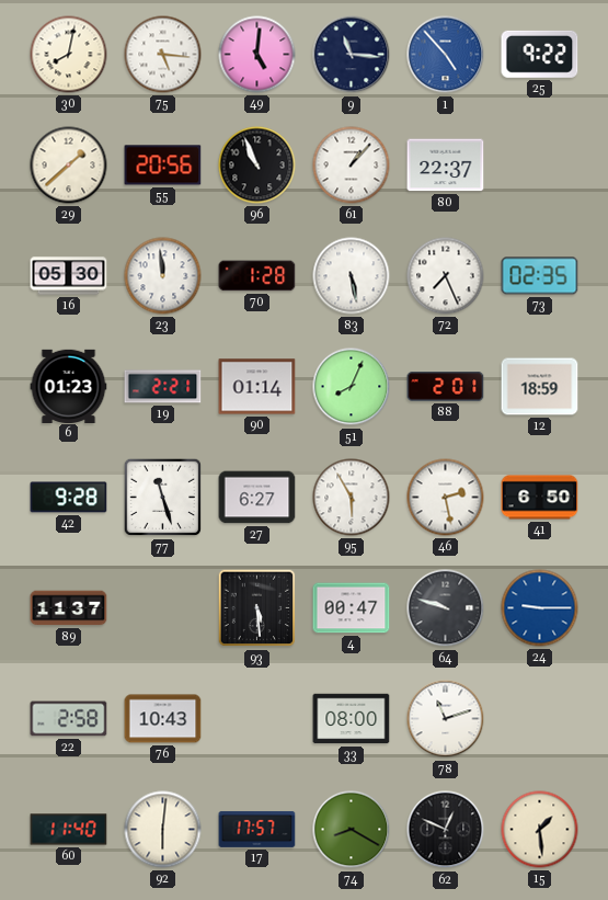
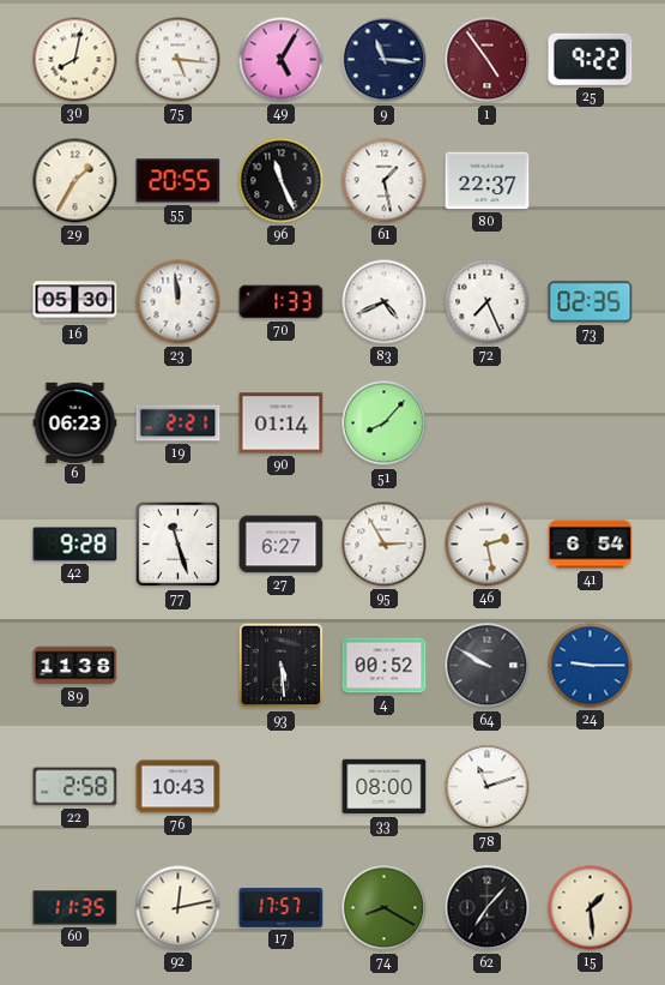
49: 5:01 -> 5:05
1: 4:53 -> 4:54
1 dial: blue -> burgundy
29: 1:38 -> 1:35
55: 20:56 -> 20:55
96: 10:56 -> 11:26
61: 1:07 -> 1:28
70: 1:28 -> 1:33
83: 5:28 -> 4:41
6: 01:23 -> 06:23
51: 8:04 -> 8:07
88: 2:01 -> none
12: 18:59 -> none
95: 5:55 -> 2:55
41: 6:50 -> 6:54
89: 11:37 -> 11:38
4: 00:47 -> 00:52
64: 9:48 -> 9:50
60: 11:40 -> 11:35
92: 6:01 -> 12:13
62: 12:49 -> 7:07
